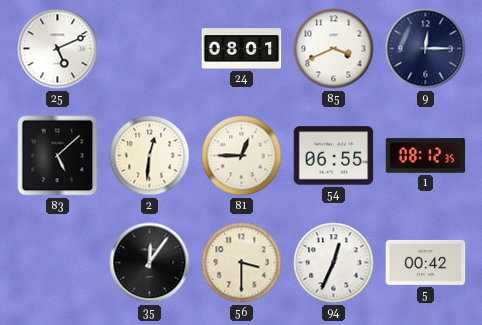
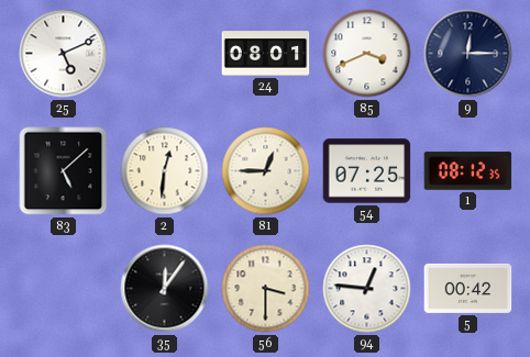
54: 06:55 -> 07:25
94: 12:34 -> 12:46
